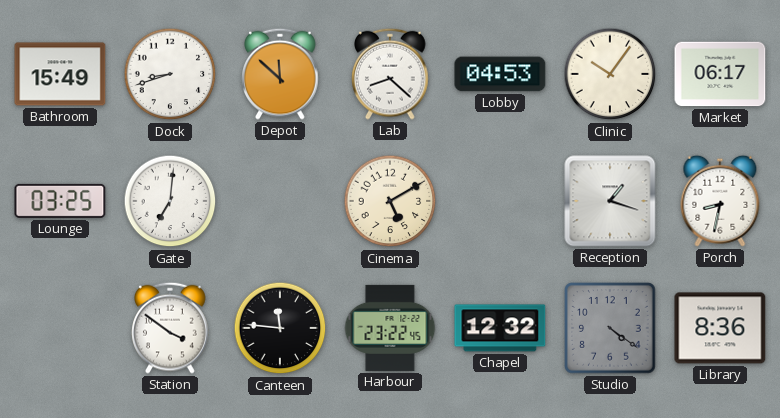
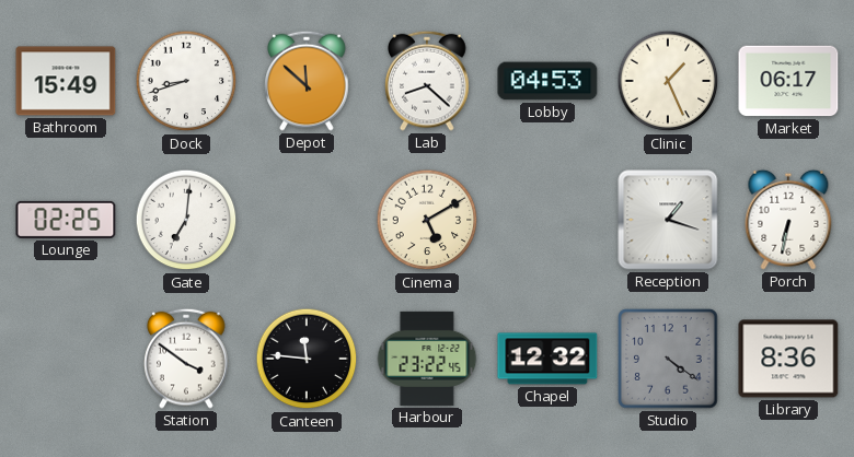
Clinic: 10:06 -> 1:26
Lounge: 03:25 -> 02:25
Porch: 8:32 -> 6:32
